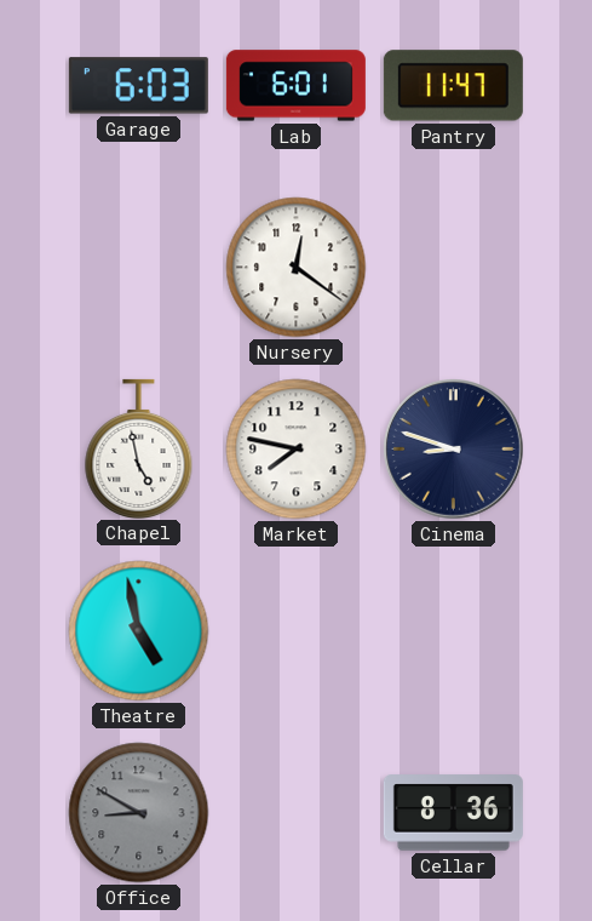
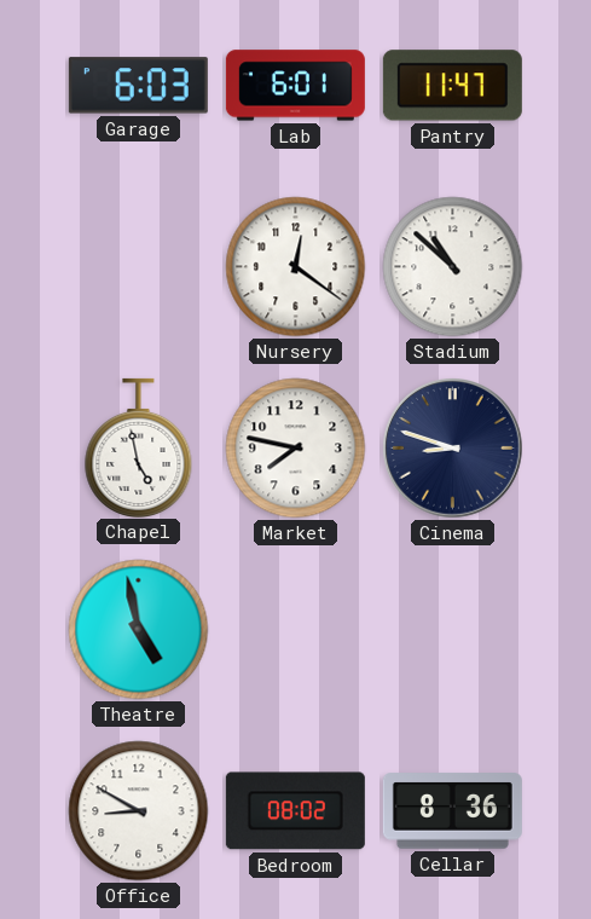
Stadium: none -> 10:52
Office dial: grey -> white
Bedroom: none -> 08:02
